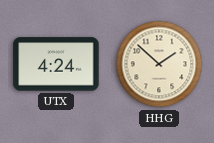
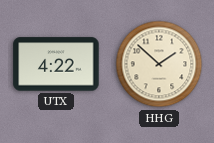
UTX: 4:24 -> 4:22
